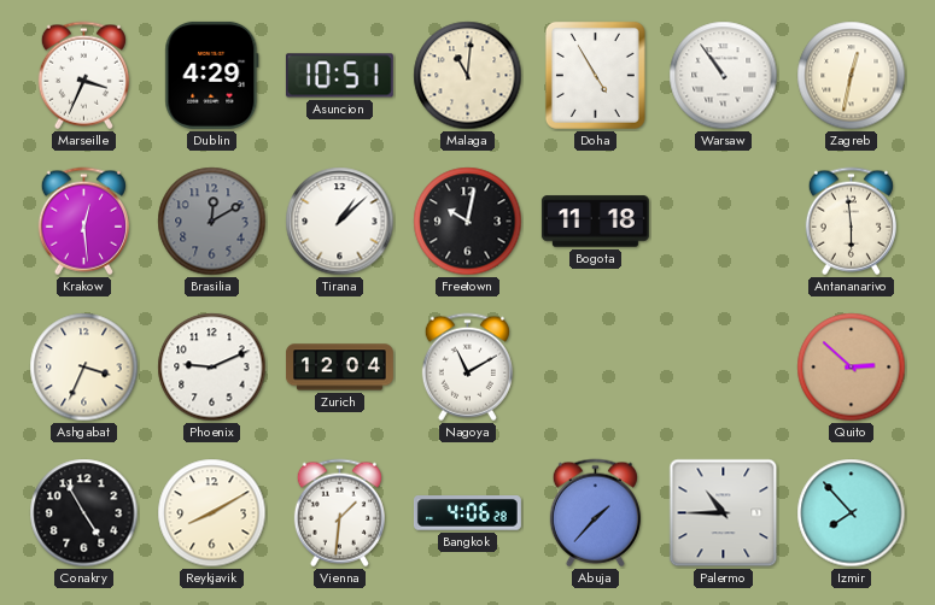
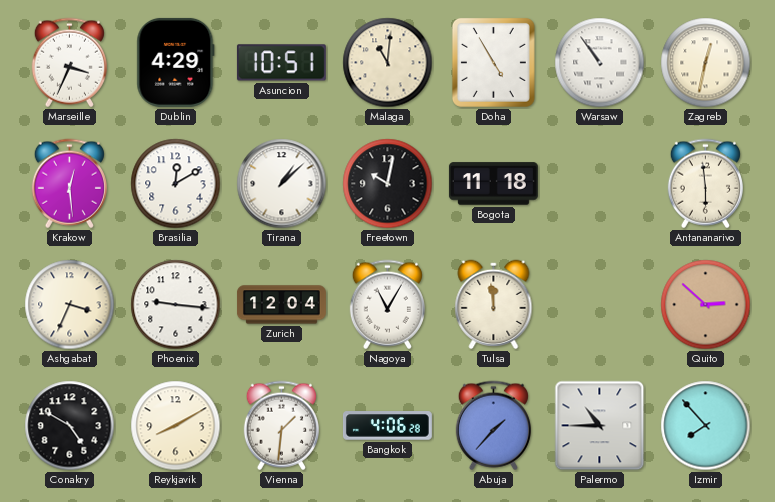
Brasilia dial: grey -> white
Phoenix: 9:11 -> 9:16
Nagoya: 11:10 -> 11:05
Tulsa: none -> 11:59
Conakry: 4:55 -> 4:50
